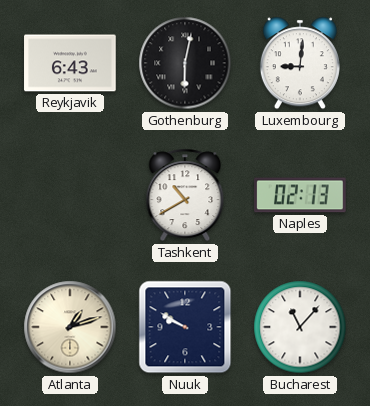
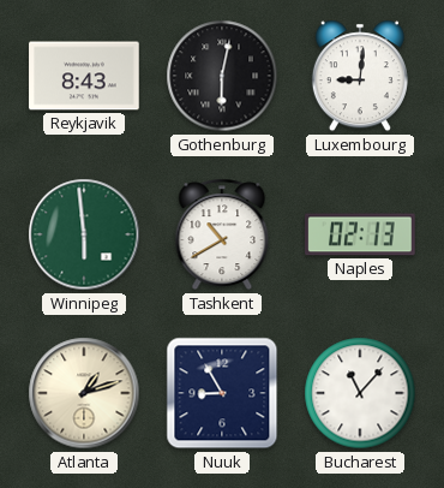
Reykjavik: 6:43 -> 8:43
Winnipeg: none -> 5:59
Nuuk: 9:50 -> 8:55
